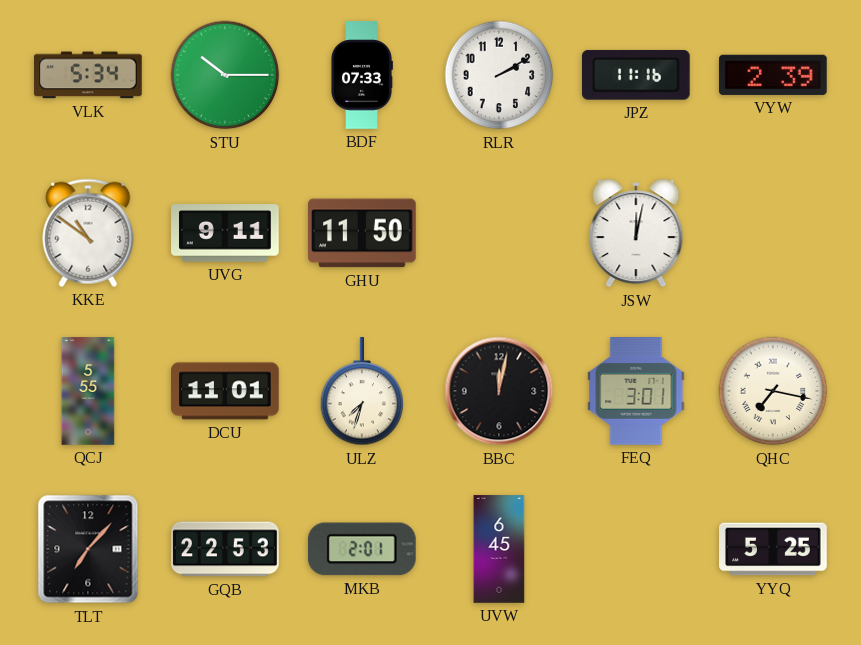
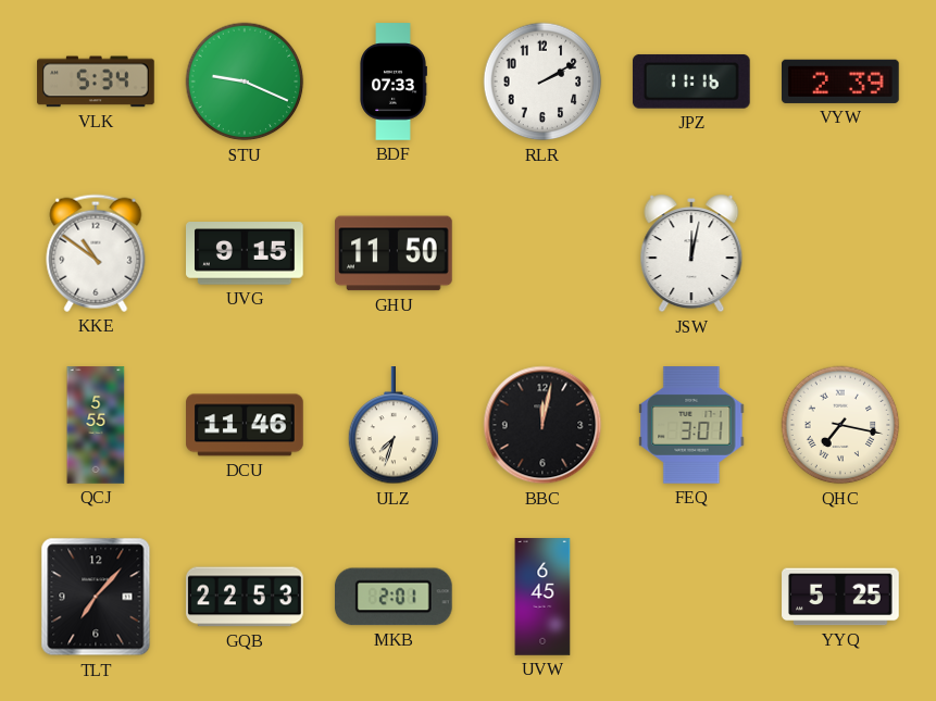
STU: 10:15 -> 9:19
UVG: 9:11 -> 9:15
DCU: 11:01 -> 11:46
